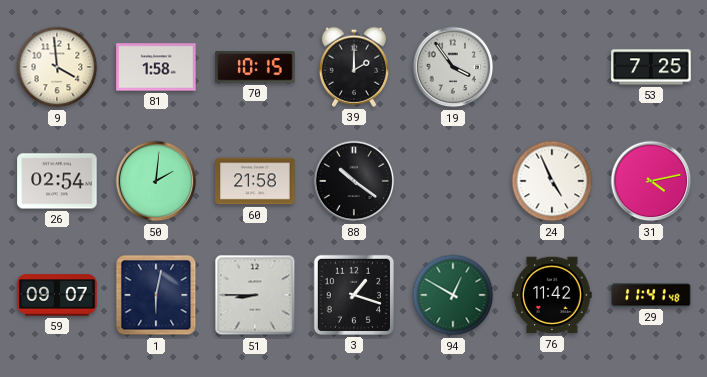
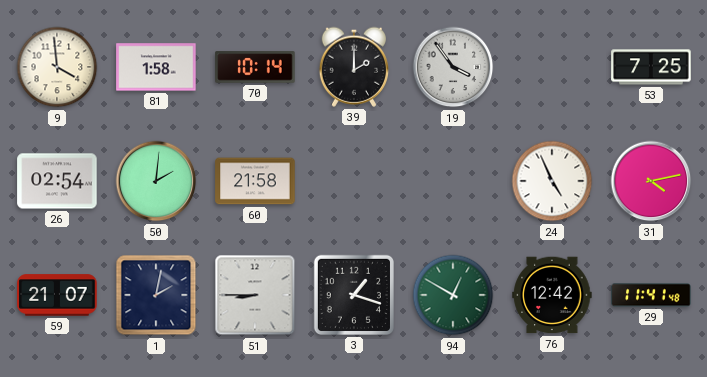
70: 10:15 -> 10:14
88: 10:21 -> none
59: 09:07 -> 21:07
1: 6:02 -> 2:02
76: 11:42 -> 12:42
